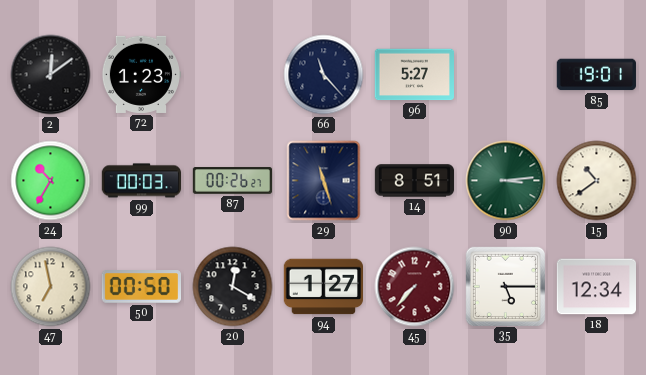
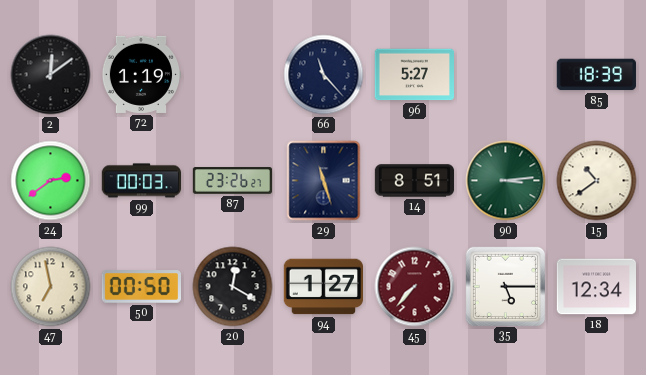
72: 1:23 -> 1:19
85: 19:01 -> 18:39
24: 10:35 -> 2:39
87: 00:26 -> 23:26
